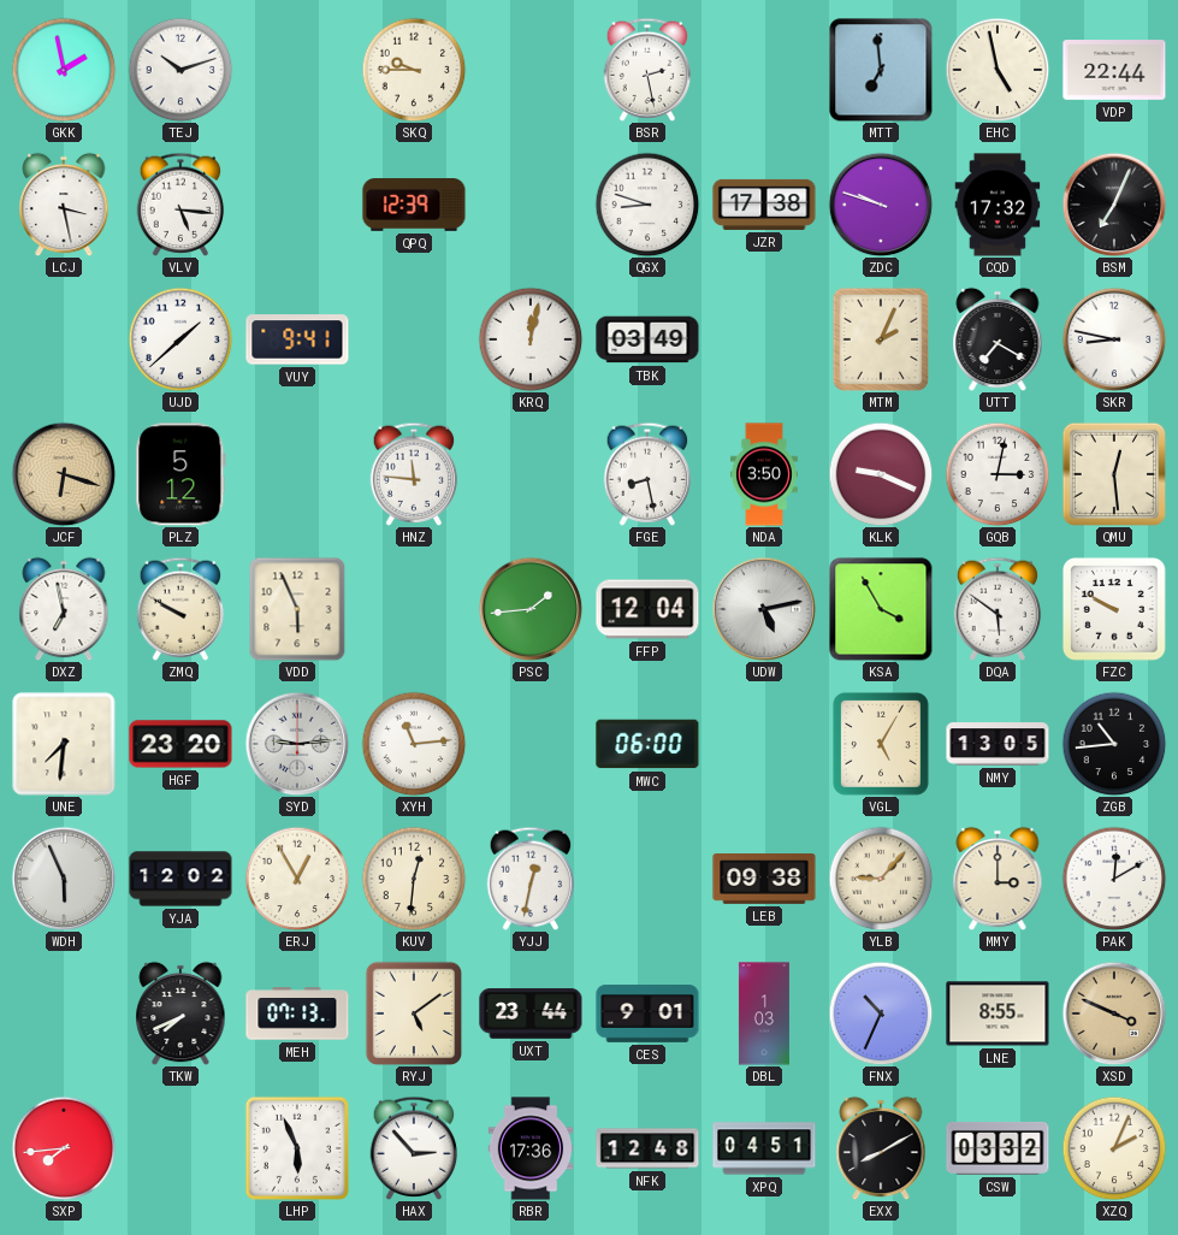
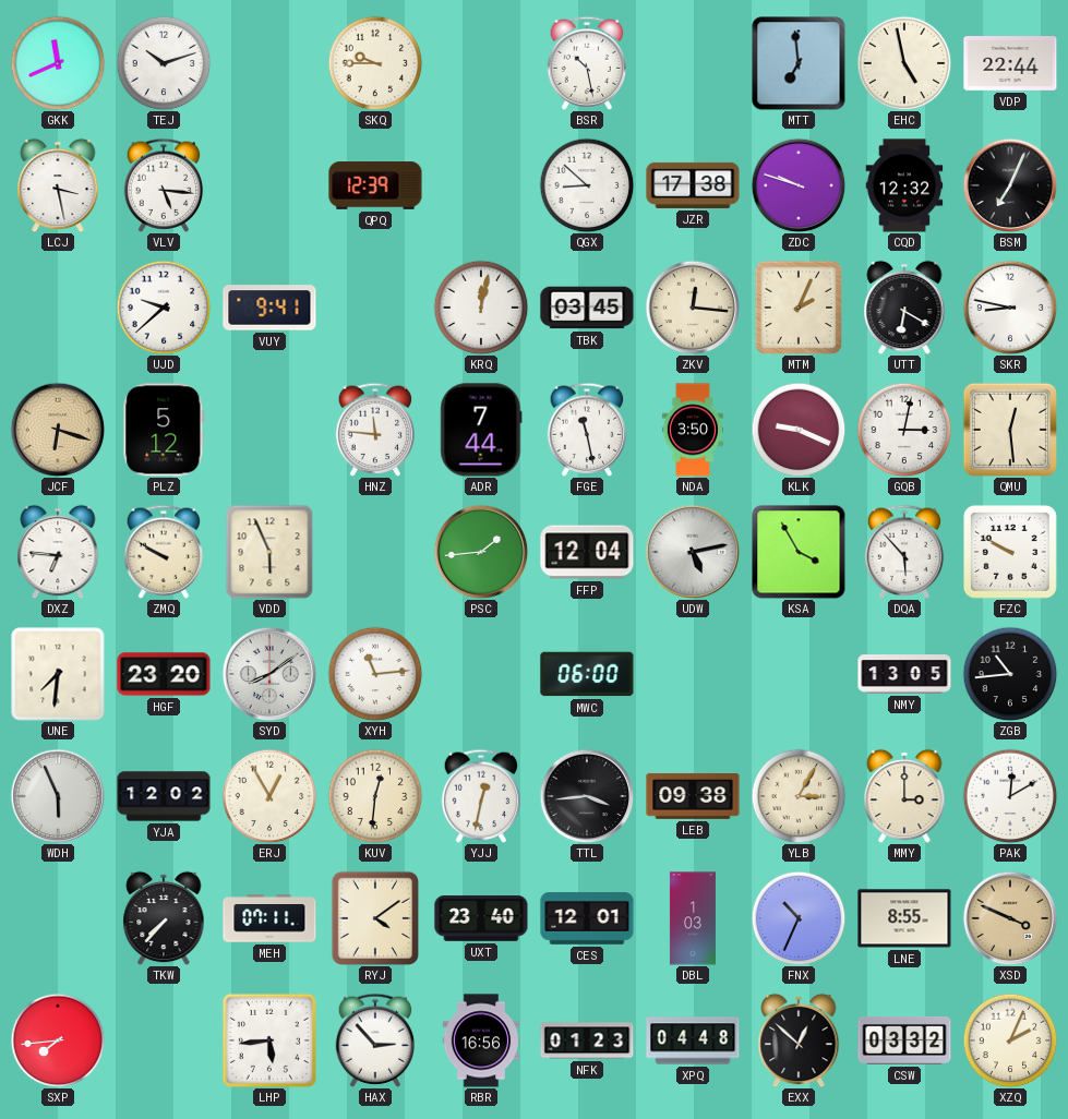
GKK: 1:58 -> 11:41
BSR: 2:28 -> 10:28
QGX: 8:48 -> 8:52
CQD: 17:32 -> 12:32
UJD: 1:38 -> 9:38
TBK: 03:49 -> 03:45
ZKV: none -> 12:16
UTT: 7:20 -> 6:20
ADR: none -> 7:44
FGE: 8:28 -> 11:28
DXZ: 6:58 -> 6:46
DQA: 5:51 -> 5:53
SYD: 9:14 -> 8:09
VGL: 5:05 -> none
TTL: none -> 3:44
YLB: 9:07 -> 3:05
TKW: 7:41 -> 7:37
MEH: 07:13 -> 07:11
RYJ: 5:09 -> 4:09
UXT: 23:44 -> 23:40
CES: 9:01 -> 12:01
LHP: 5:56 -> 5:44
RBR: 17:36 -> 16:56
NFK: 12:48 -> 01:23
XPQ: 04:51 -> 04:48
EXX: 8:10 -> 12:52
